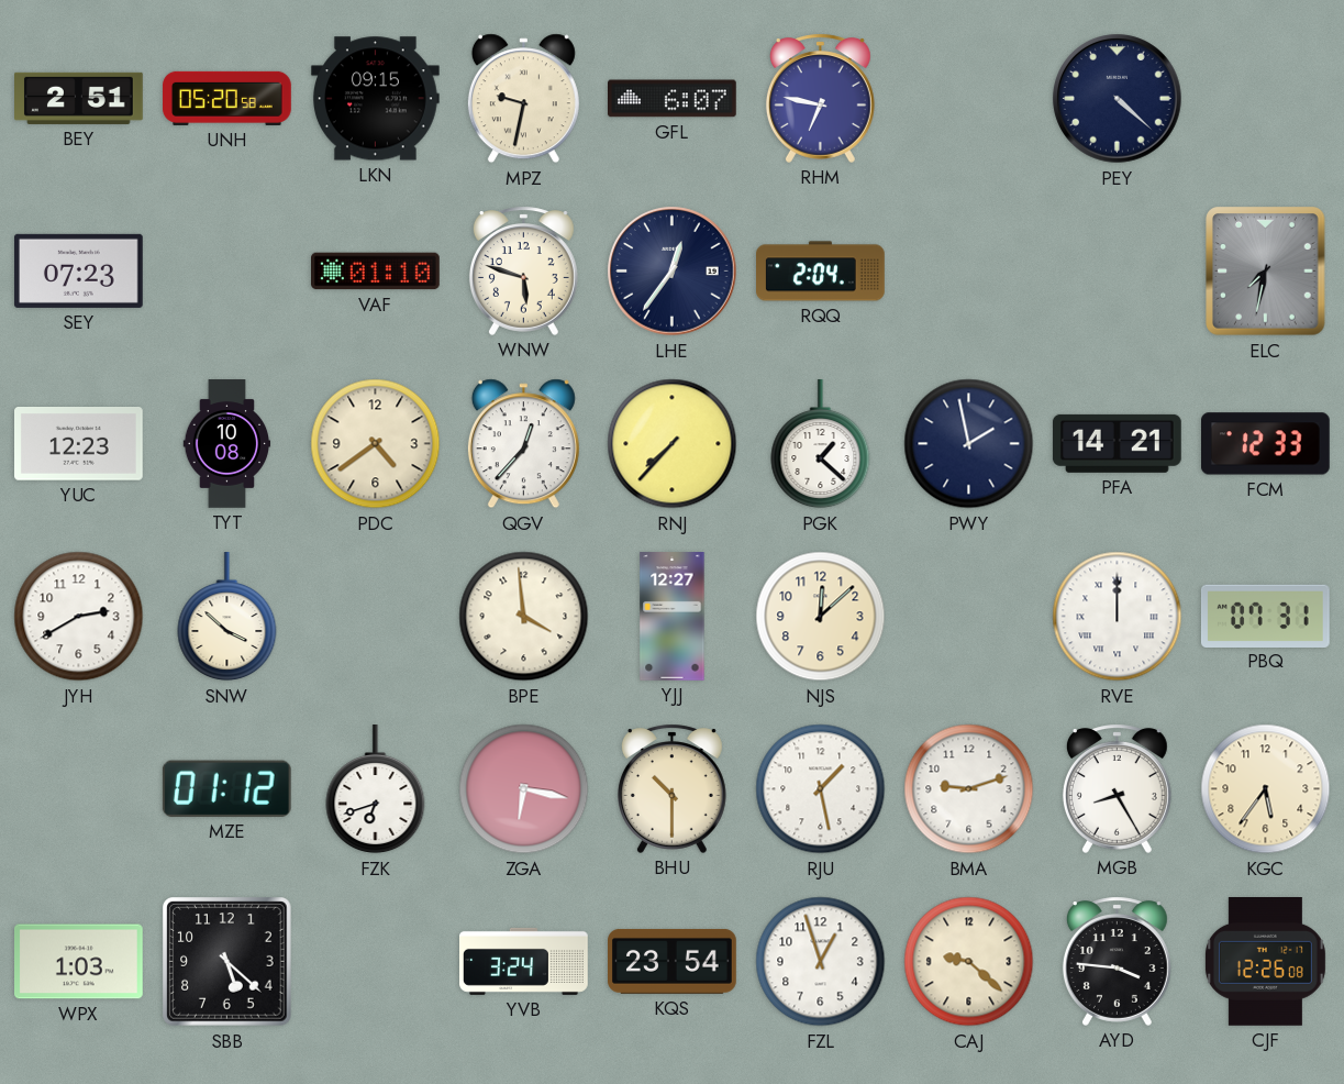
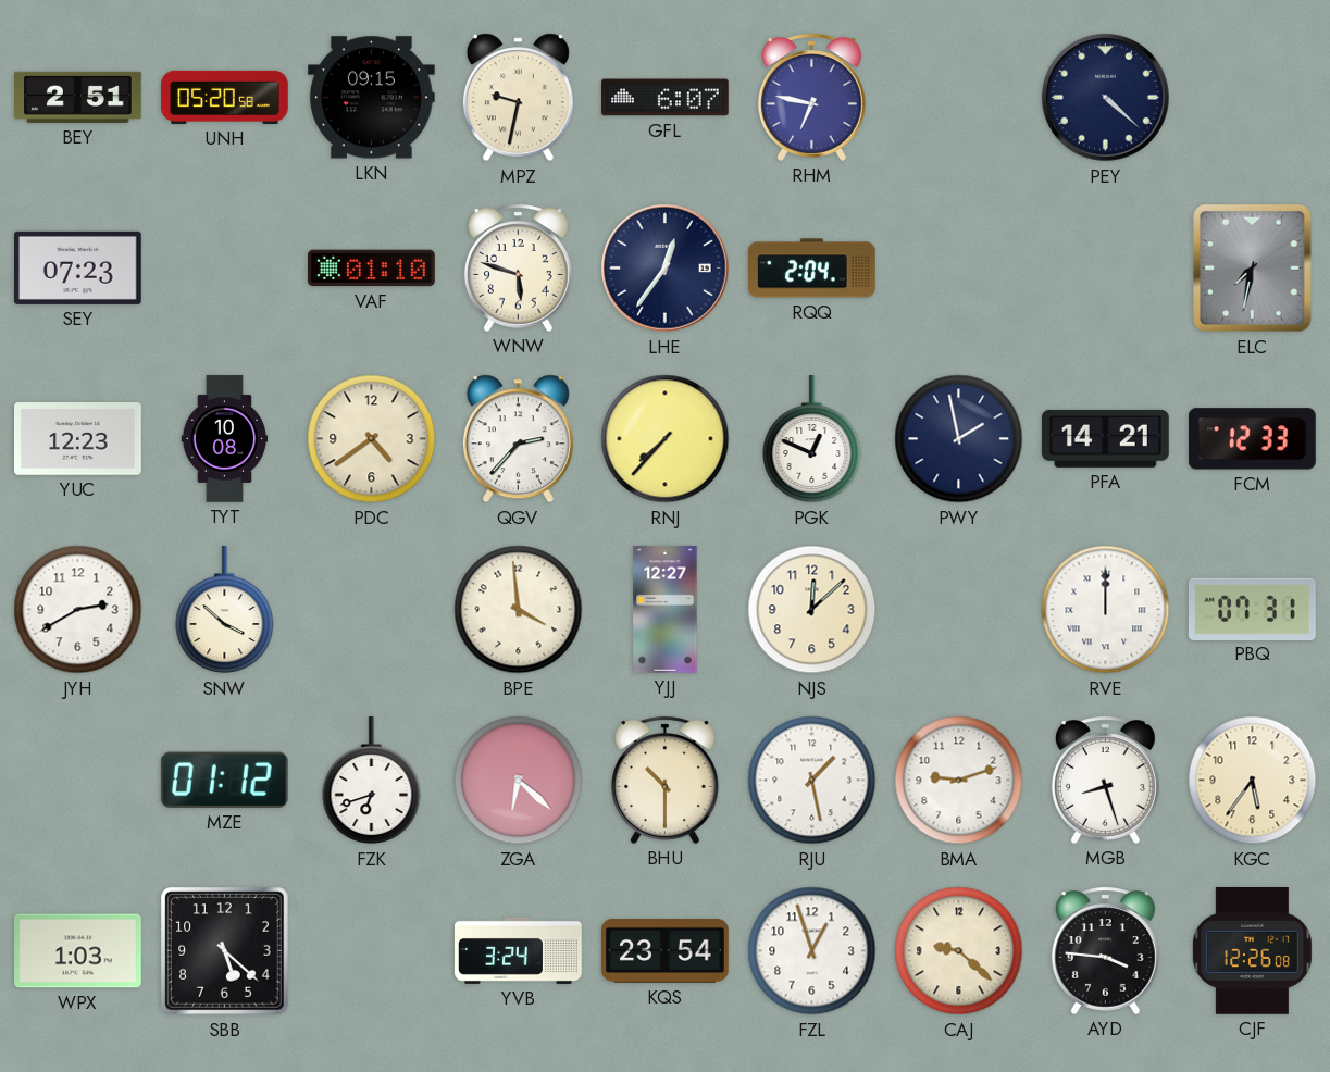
QGV: 12:37 -> 2:37
PGK: 1:22 -> 12:49
ZGA: 6:17 -> 6:22
MGB: 8:25 -> 8:27
